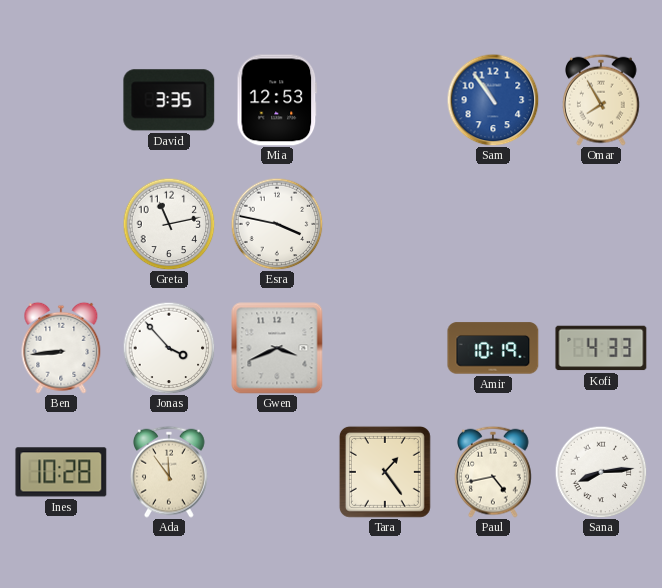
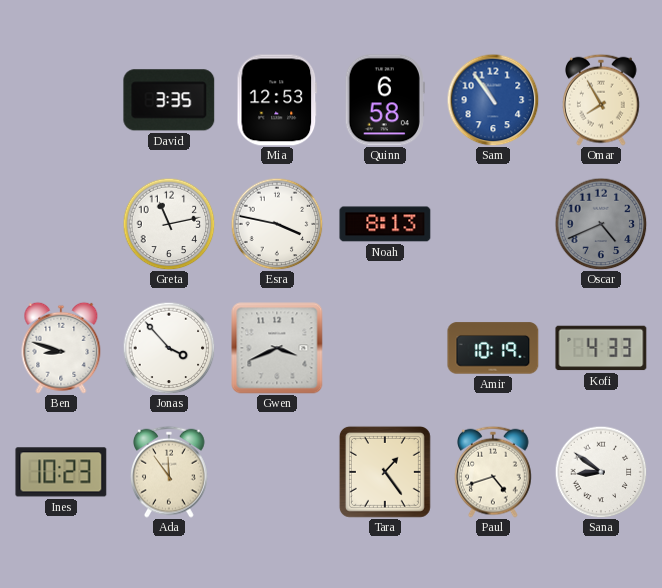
Quinn: none -> 6:58
Noah: none -> 8:13
Oscar: none -> 4:41
Ben: 8:44 -> 8:48
Ines: 10:28 -> 10:23
Paul: 4:43 -> 4:42
Sana: 8:14 -> 8:51
